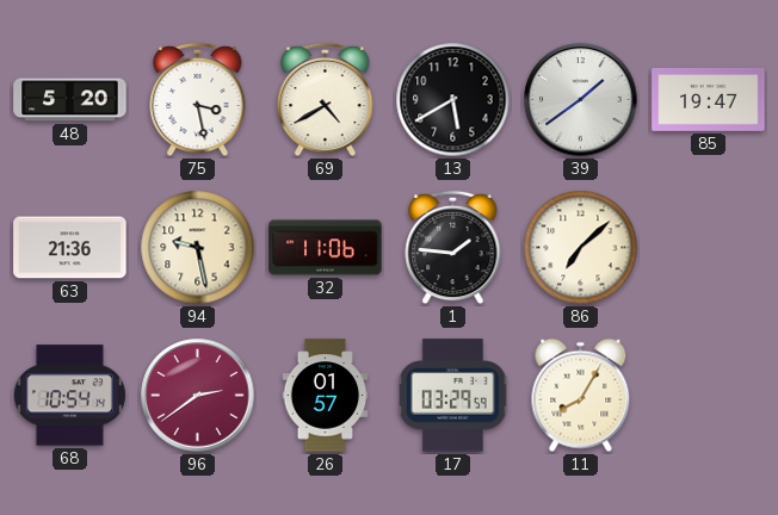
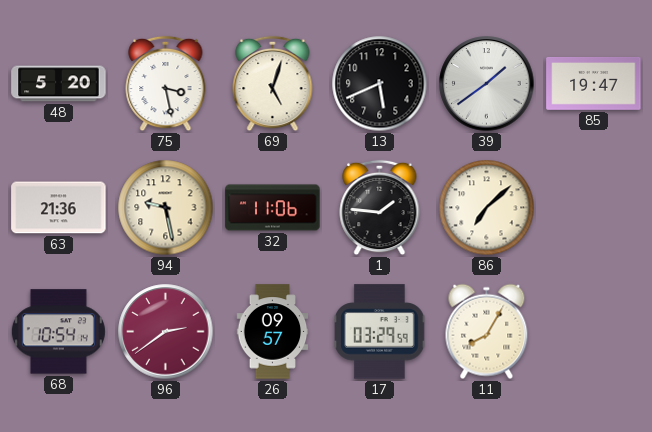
69: 4:40 -> 5:03
13: 5:40 -> 5:41
26: 01:57 -> 09:57
